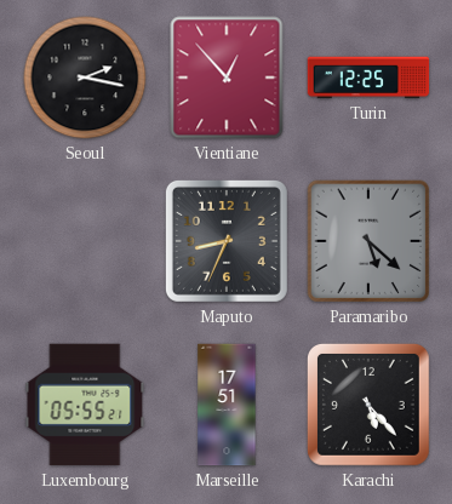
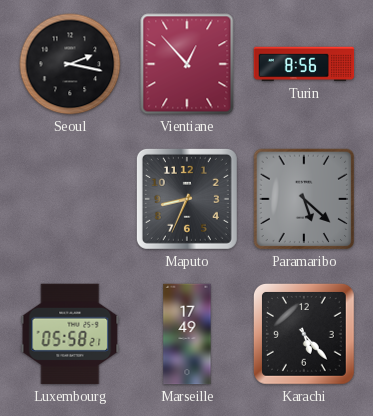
Turin: 12:25 -> 8:56
Luxembourg: 05:55 -> 05:58
Marseille: 17:51 -> 17:49
